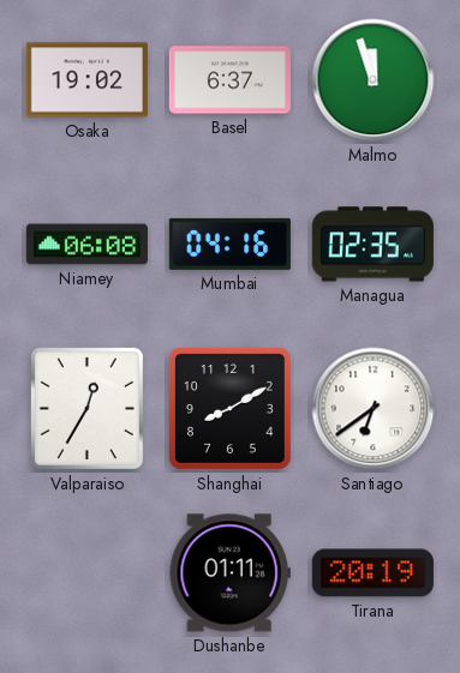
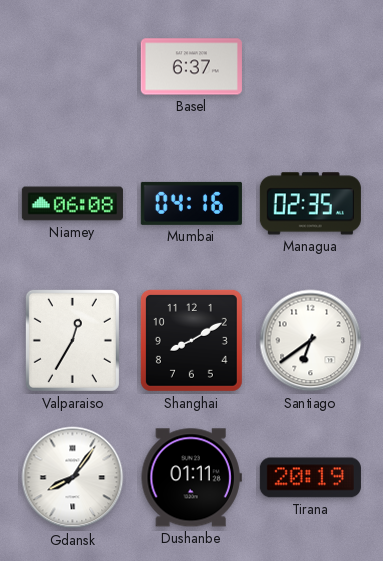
Osaka: 19:02 -> none
Malmo: 11:57 -> none
Gdansk: none -> 8:06
